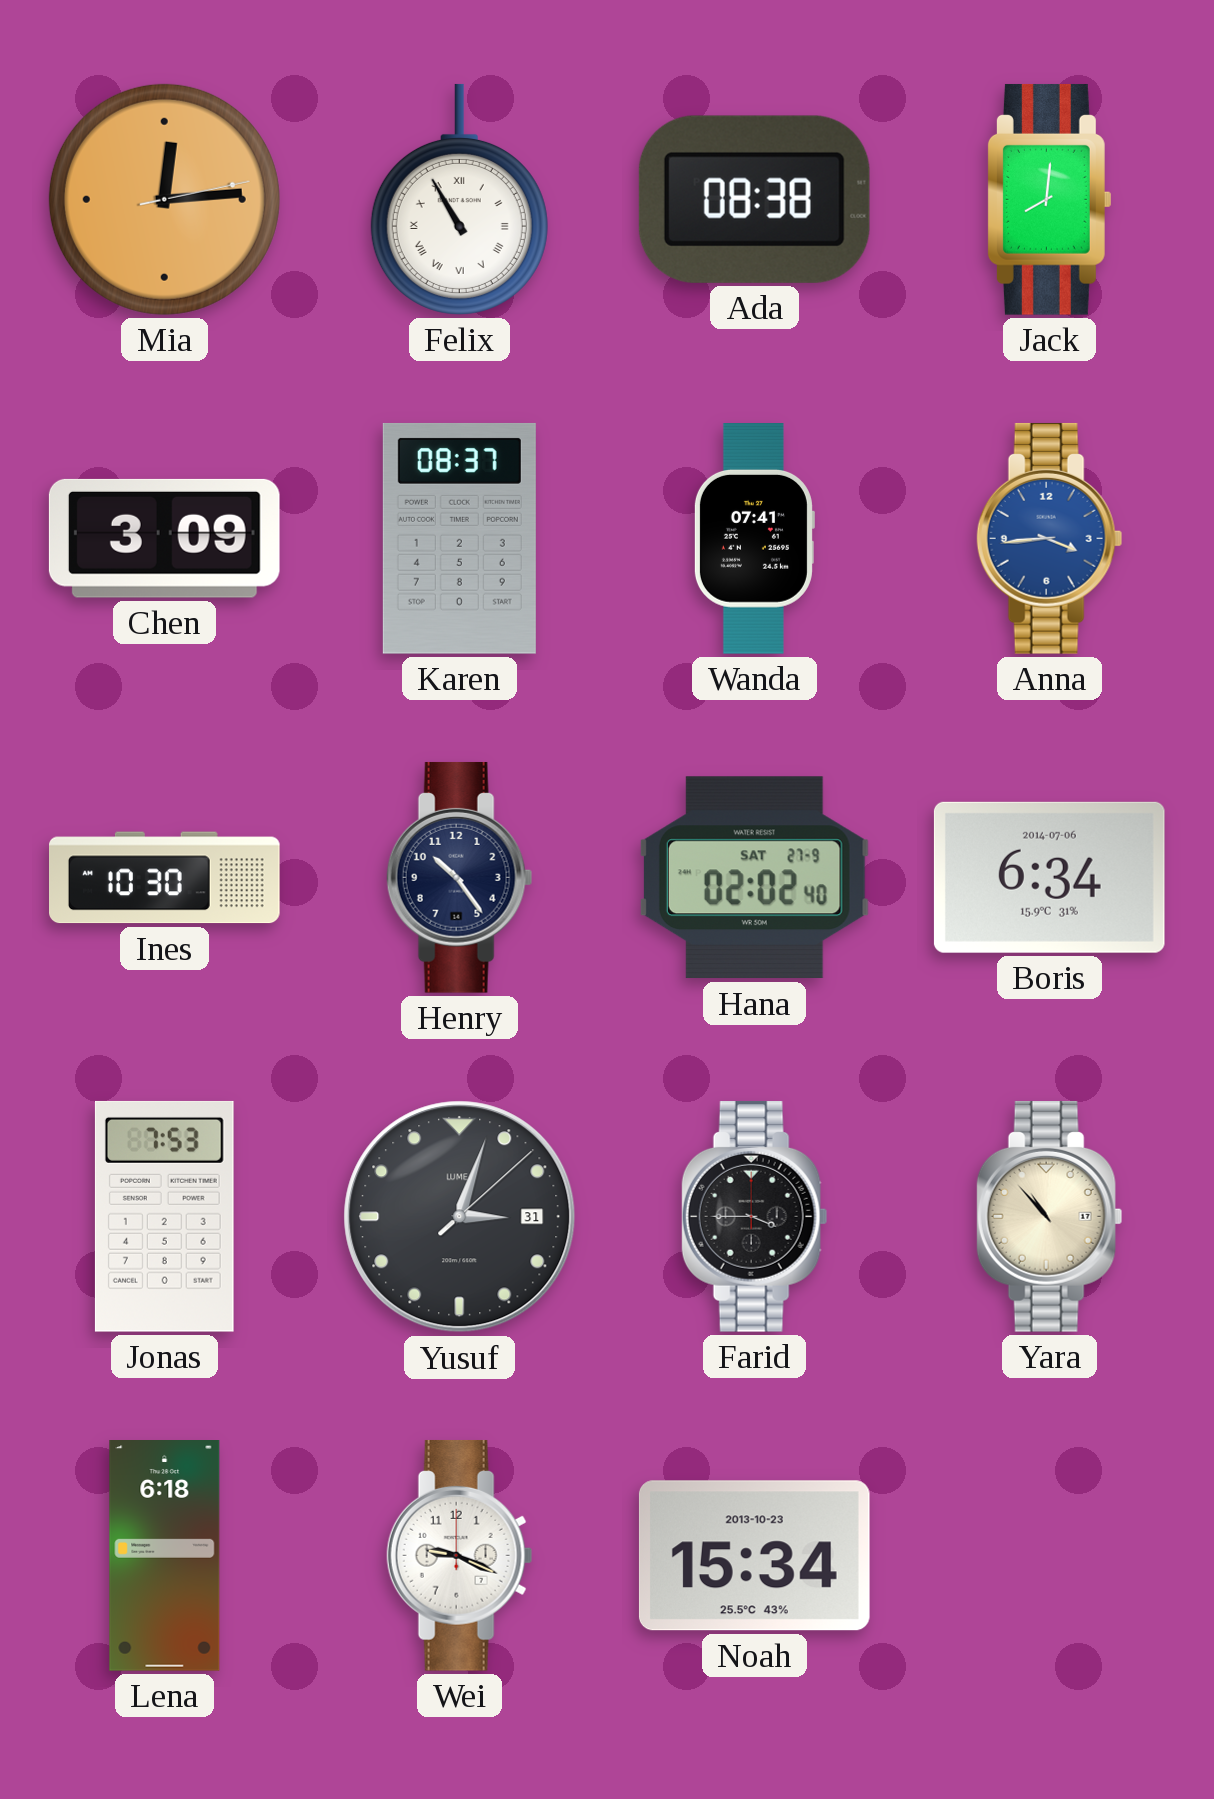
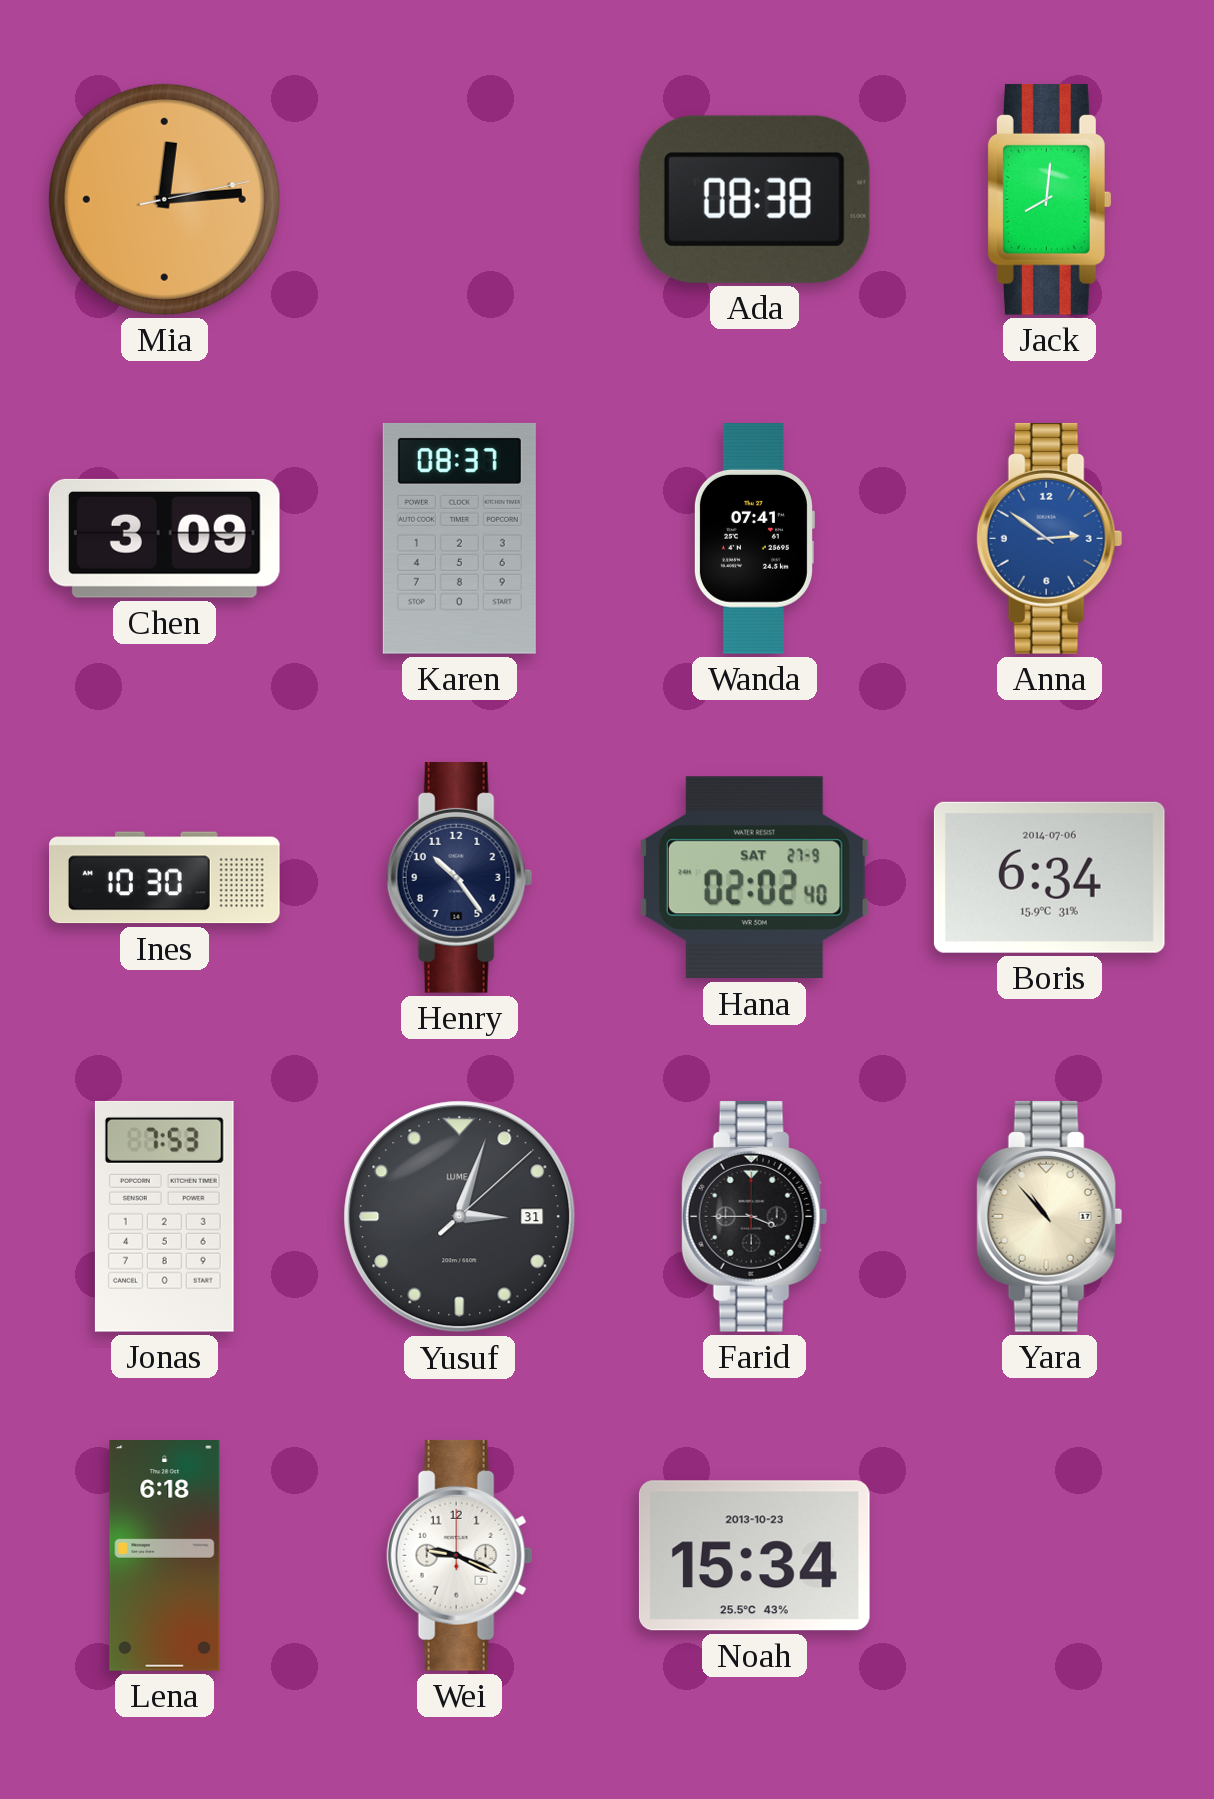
Felix: 10:55 -> none
Anna: 3:44 -> 2:51
